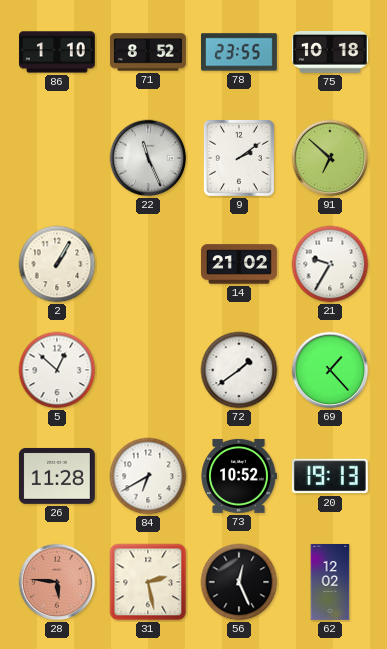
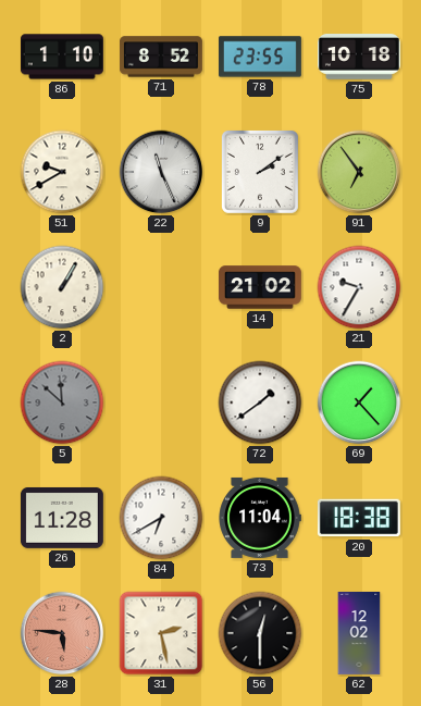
51: none -> 9:40
91: 6:52 -> 6:54
5: 12:52 -> 11:52
5 dial: white -> grey
73: 10:52 -> 11:04
20: 19:13 -> 18:38
56: 12:26 -> 12:30
